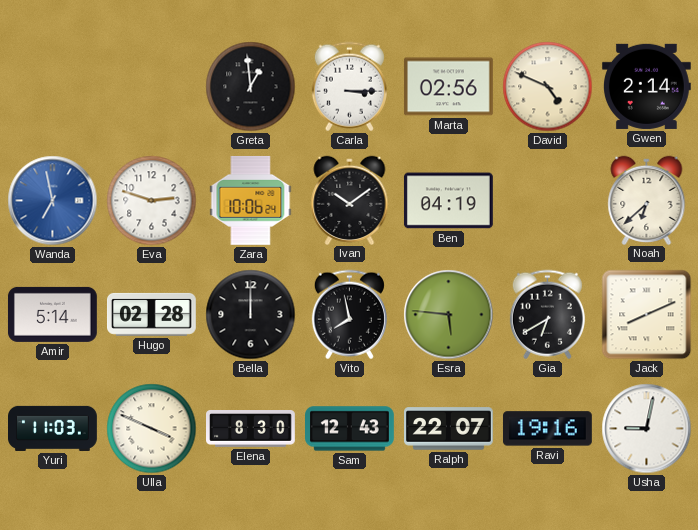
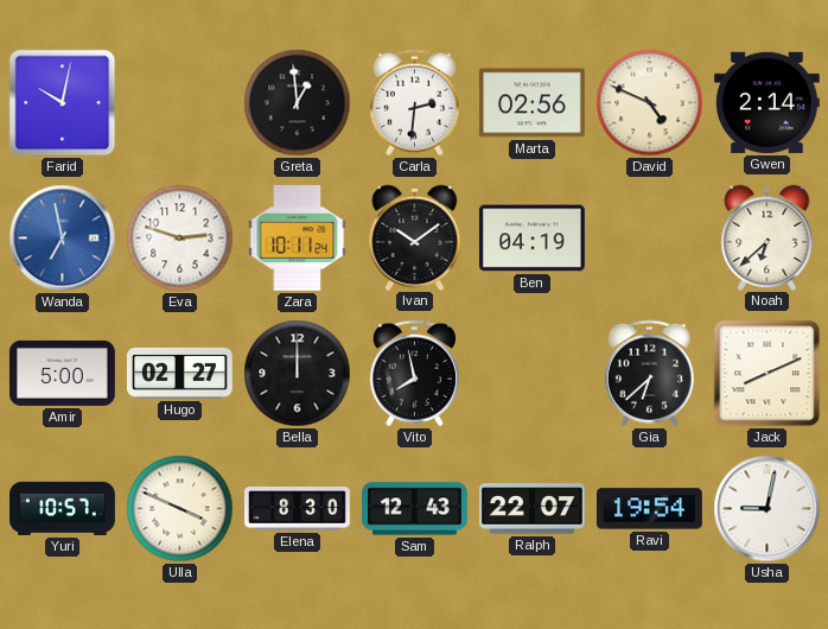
Farid: none -> 10:02
Carla: 3:15 -> 2:31
Zara: 10:06 -> 10:11
Amir: 5:14 -> 5:00
Hugo: 02:28 -> 02:27
Esra: 5:46 -> none
Gia: 6:40 -> 6:38
Yuri: 11:03 -> 10:57
Ravi: 19:16 -> 19:54
